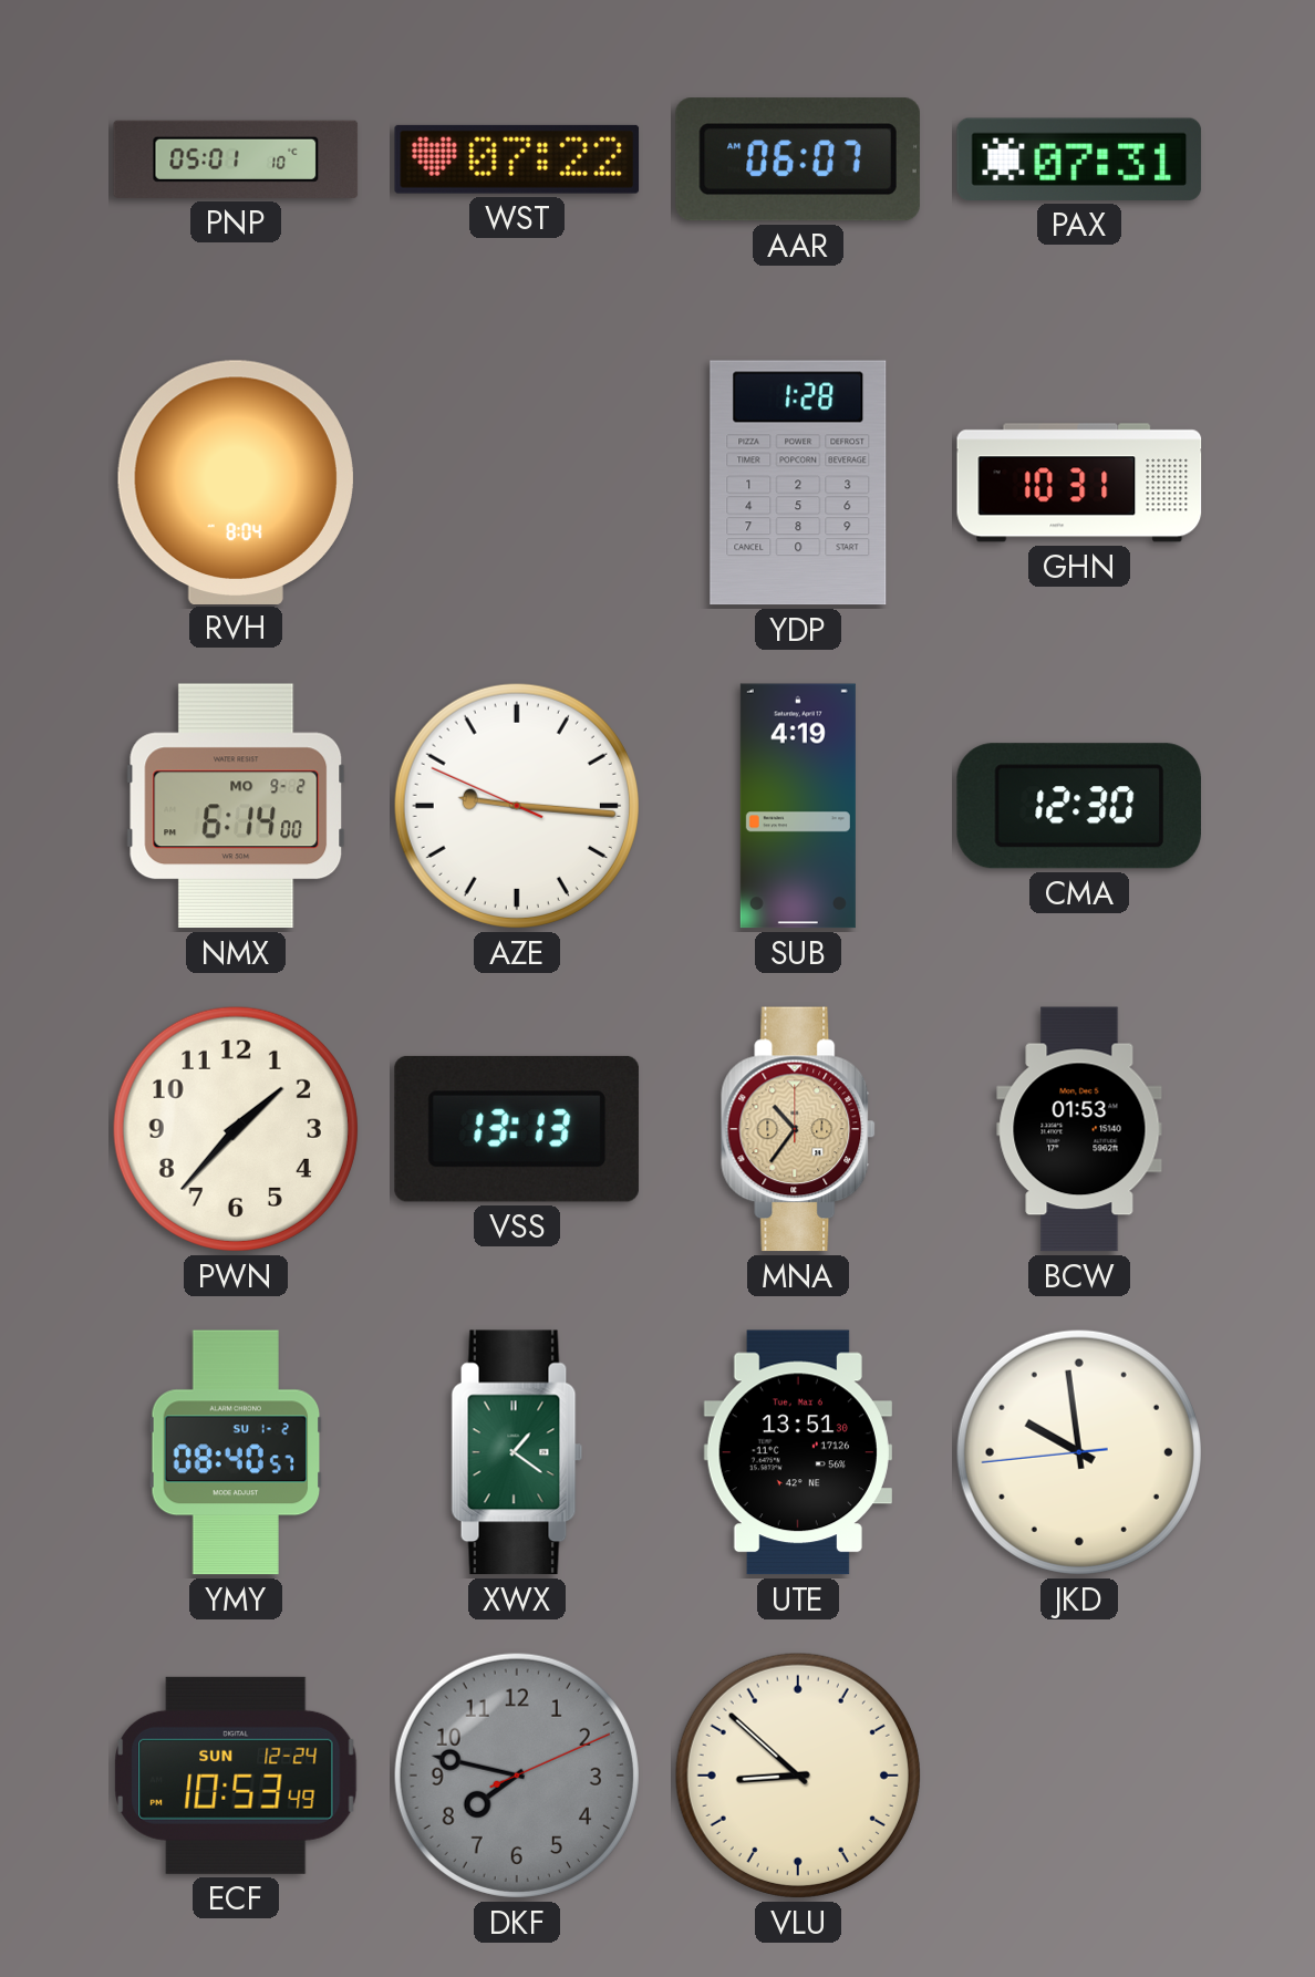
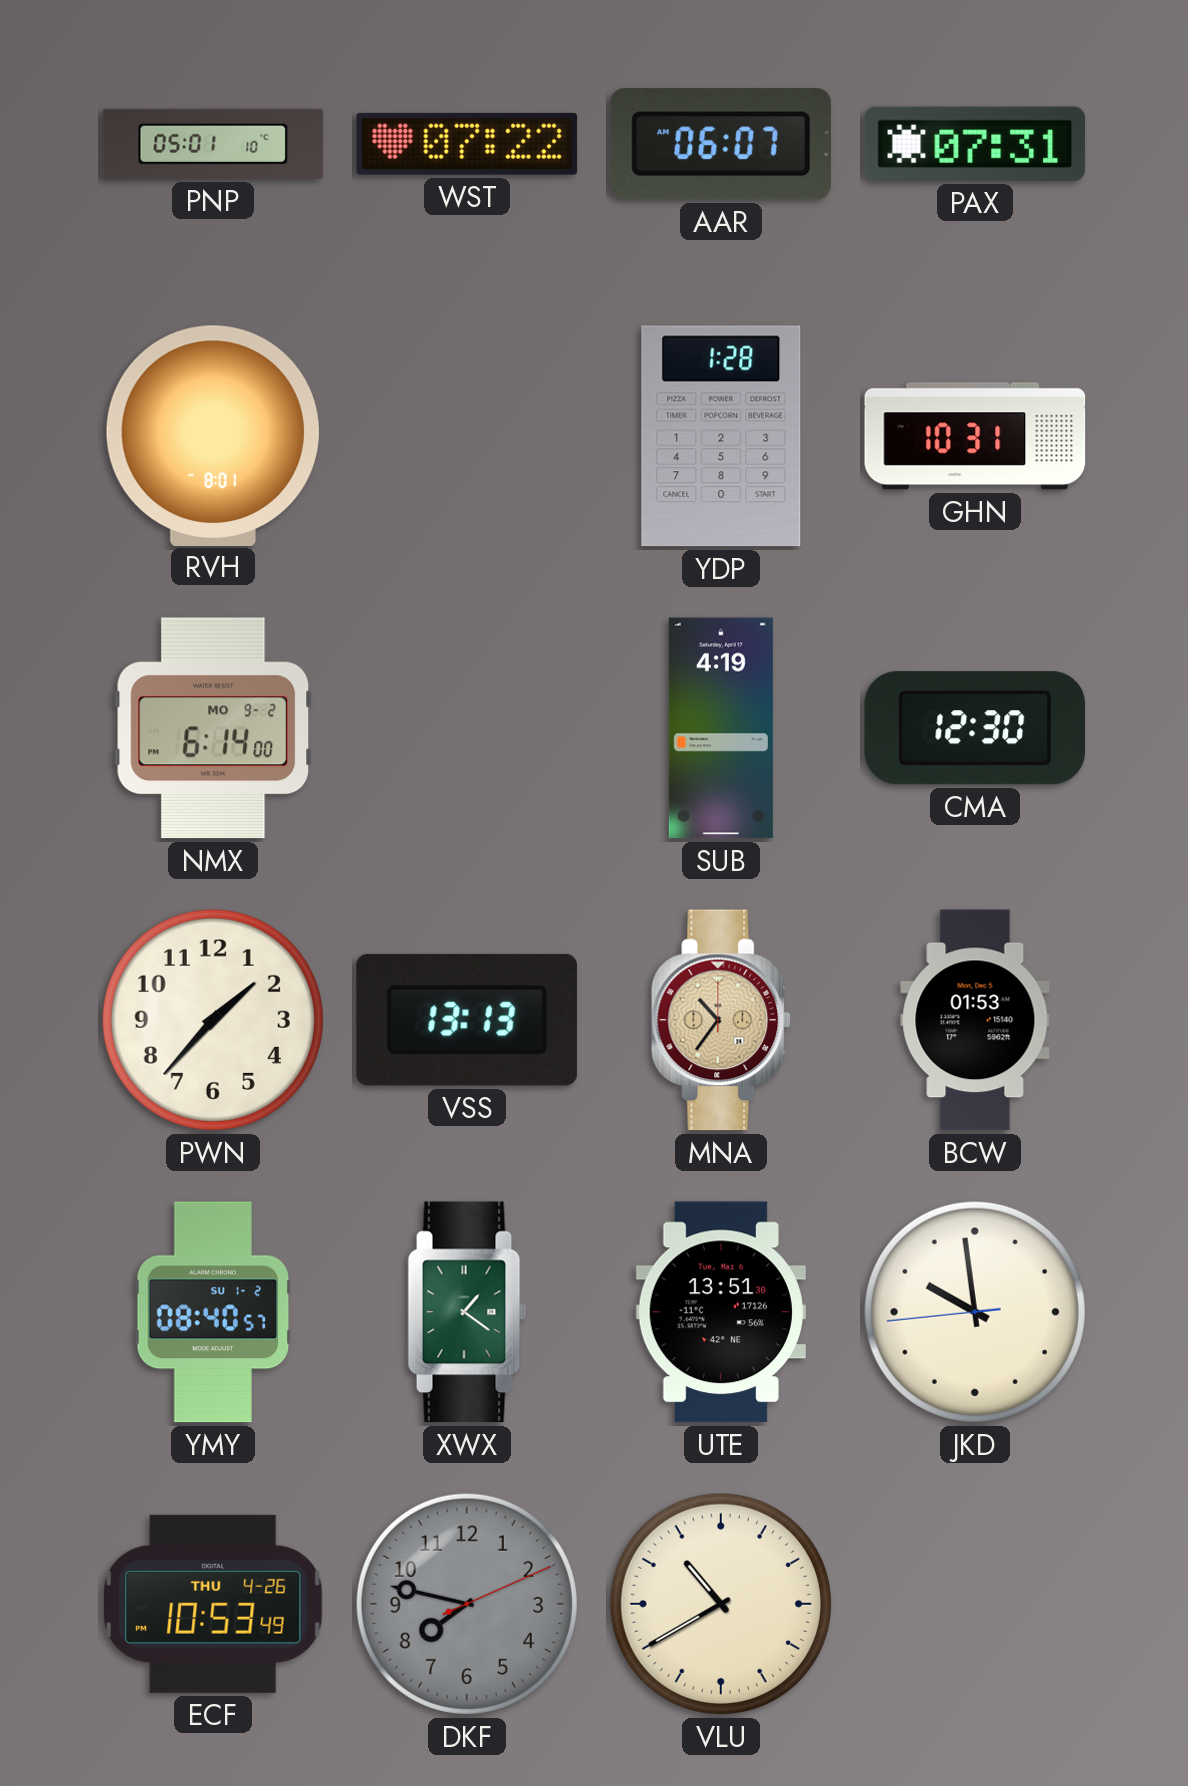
RVH: 8:04 -> 8:01
AZE: 9:15 -> none
ECF date: SUN 12-24 -> THU 4-26
VLU: 8:52 -> 10:40
